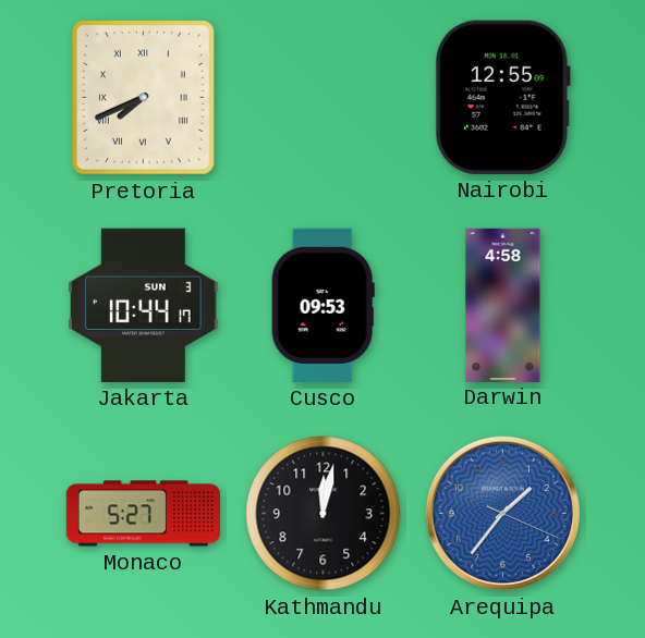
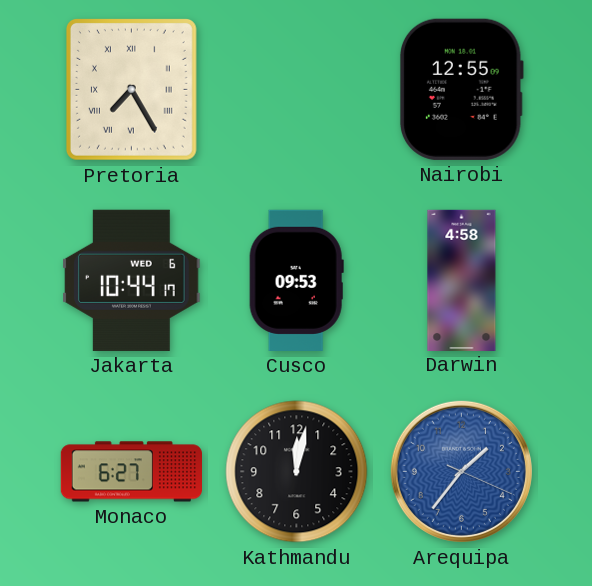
Pretoria: 7:41 -> 7:25
Jakarta date: SUN 3 -> WED 6
Monaco: 5:27 -> 6:27
